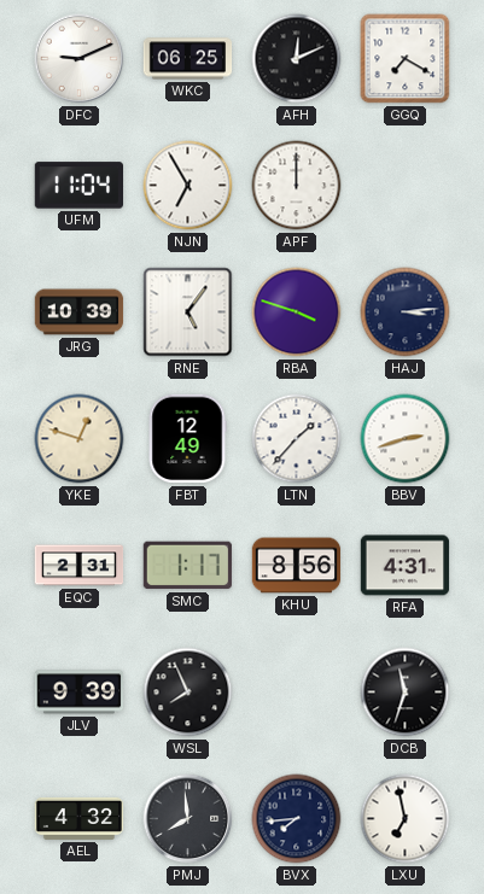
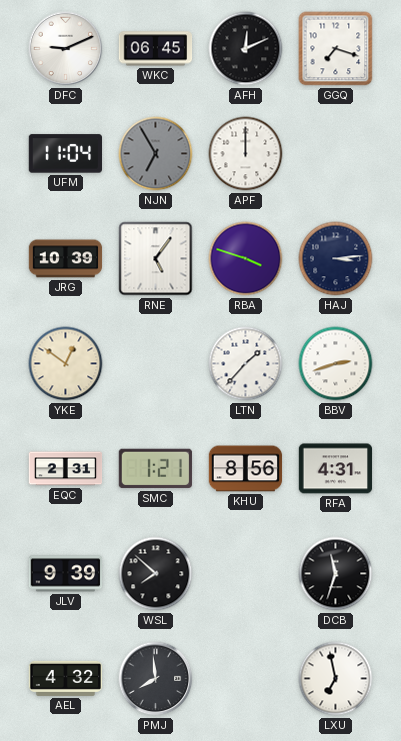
WKC: 06:25 -> 06:45
GGQ: 7:20 -> 7:18
NJN dial: white -> grey
YKE: 12:48 -> 12:51
FBT: 12:49 -> none
SMC: 1:17 -> 1:21
WSL: 7:56 -> 7:52
BVX: 7:44 -> none
